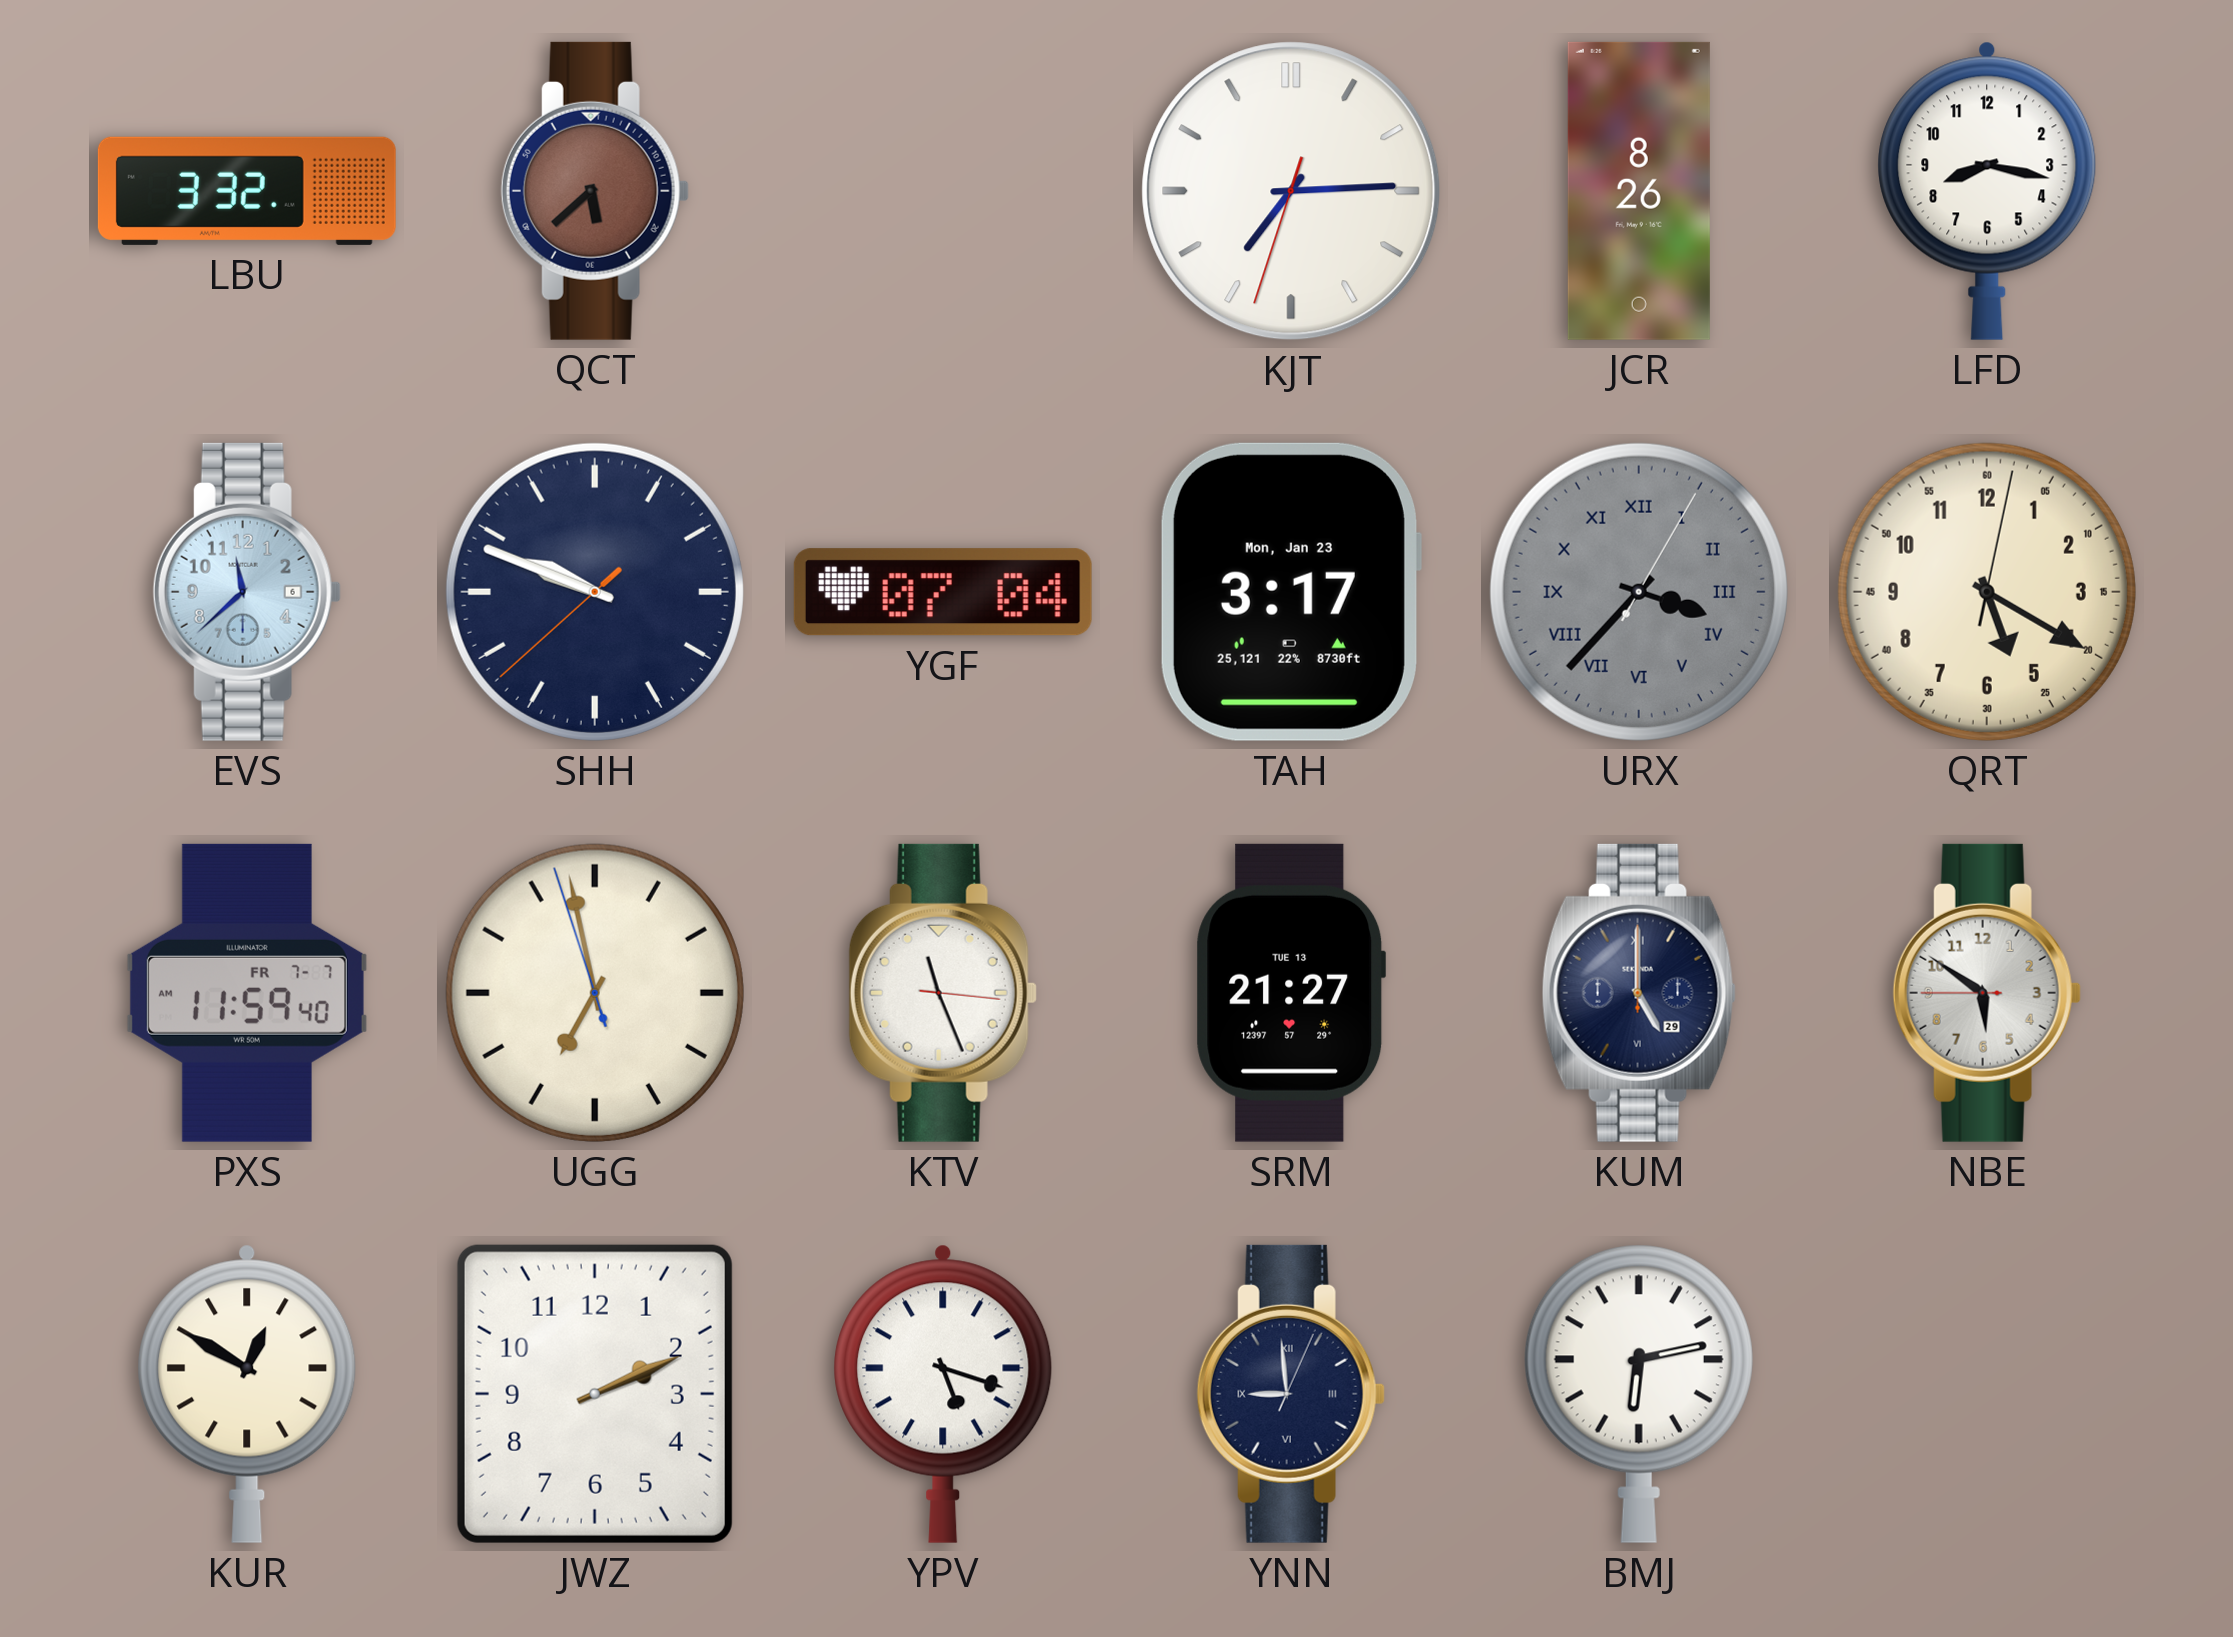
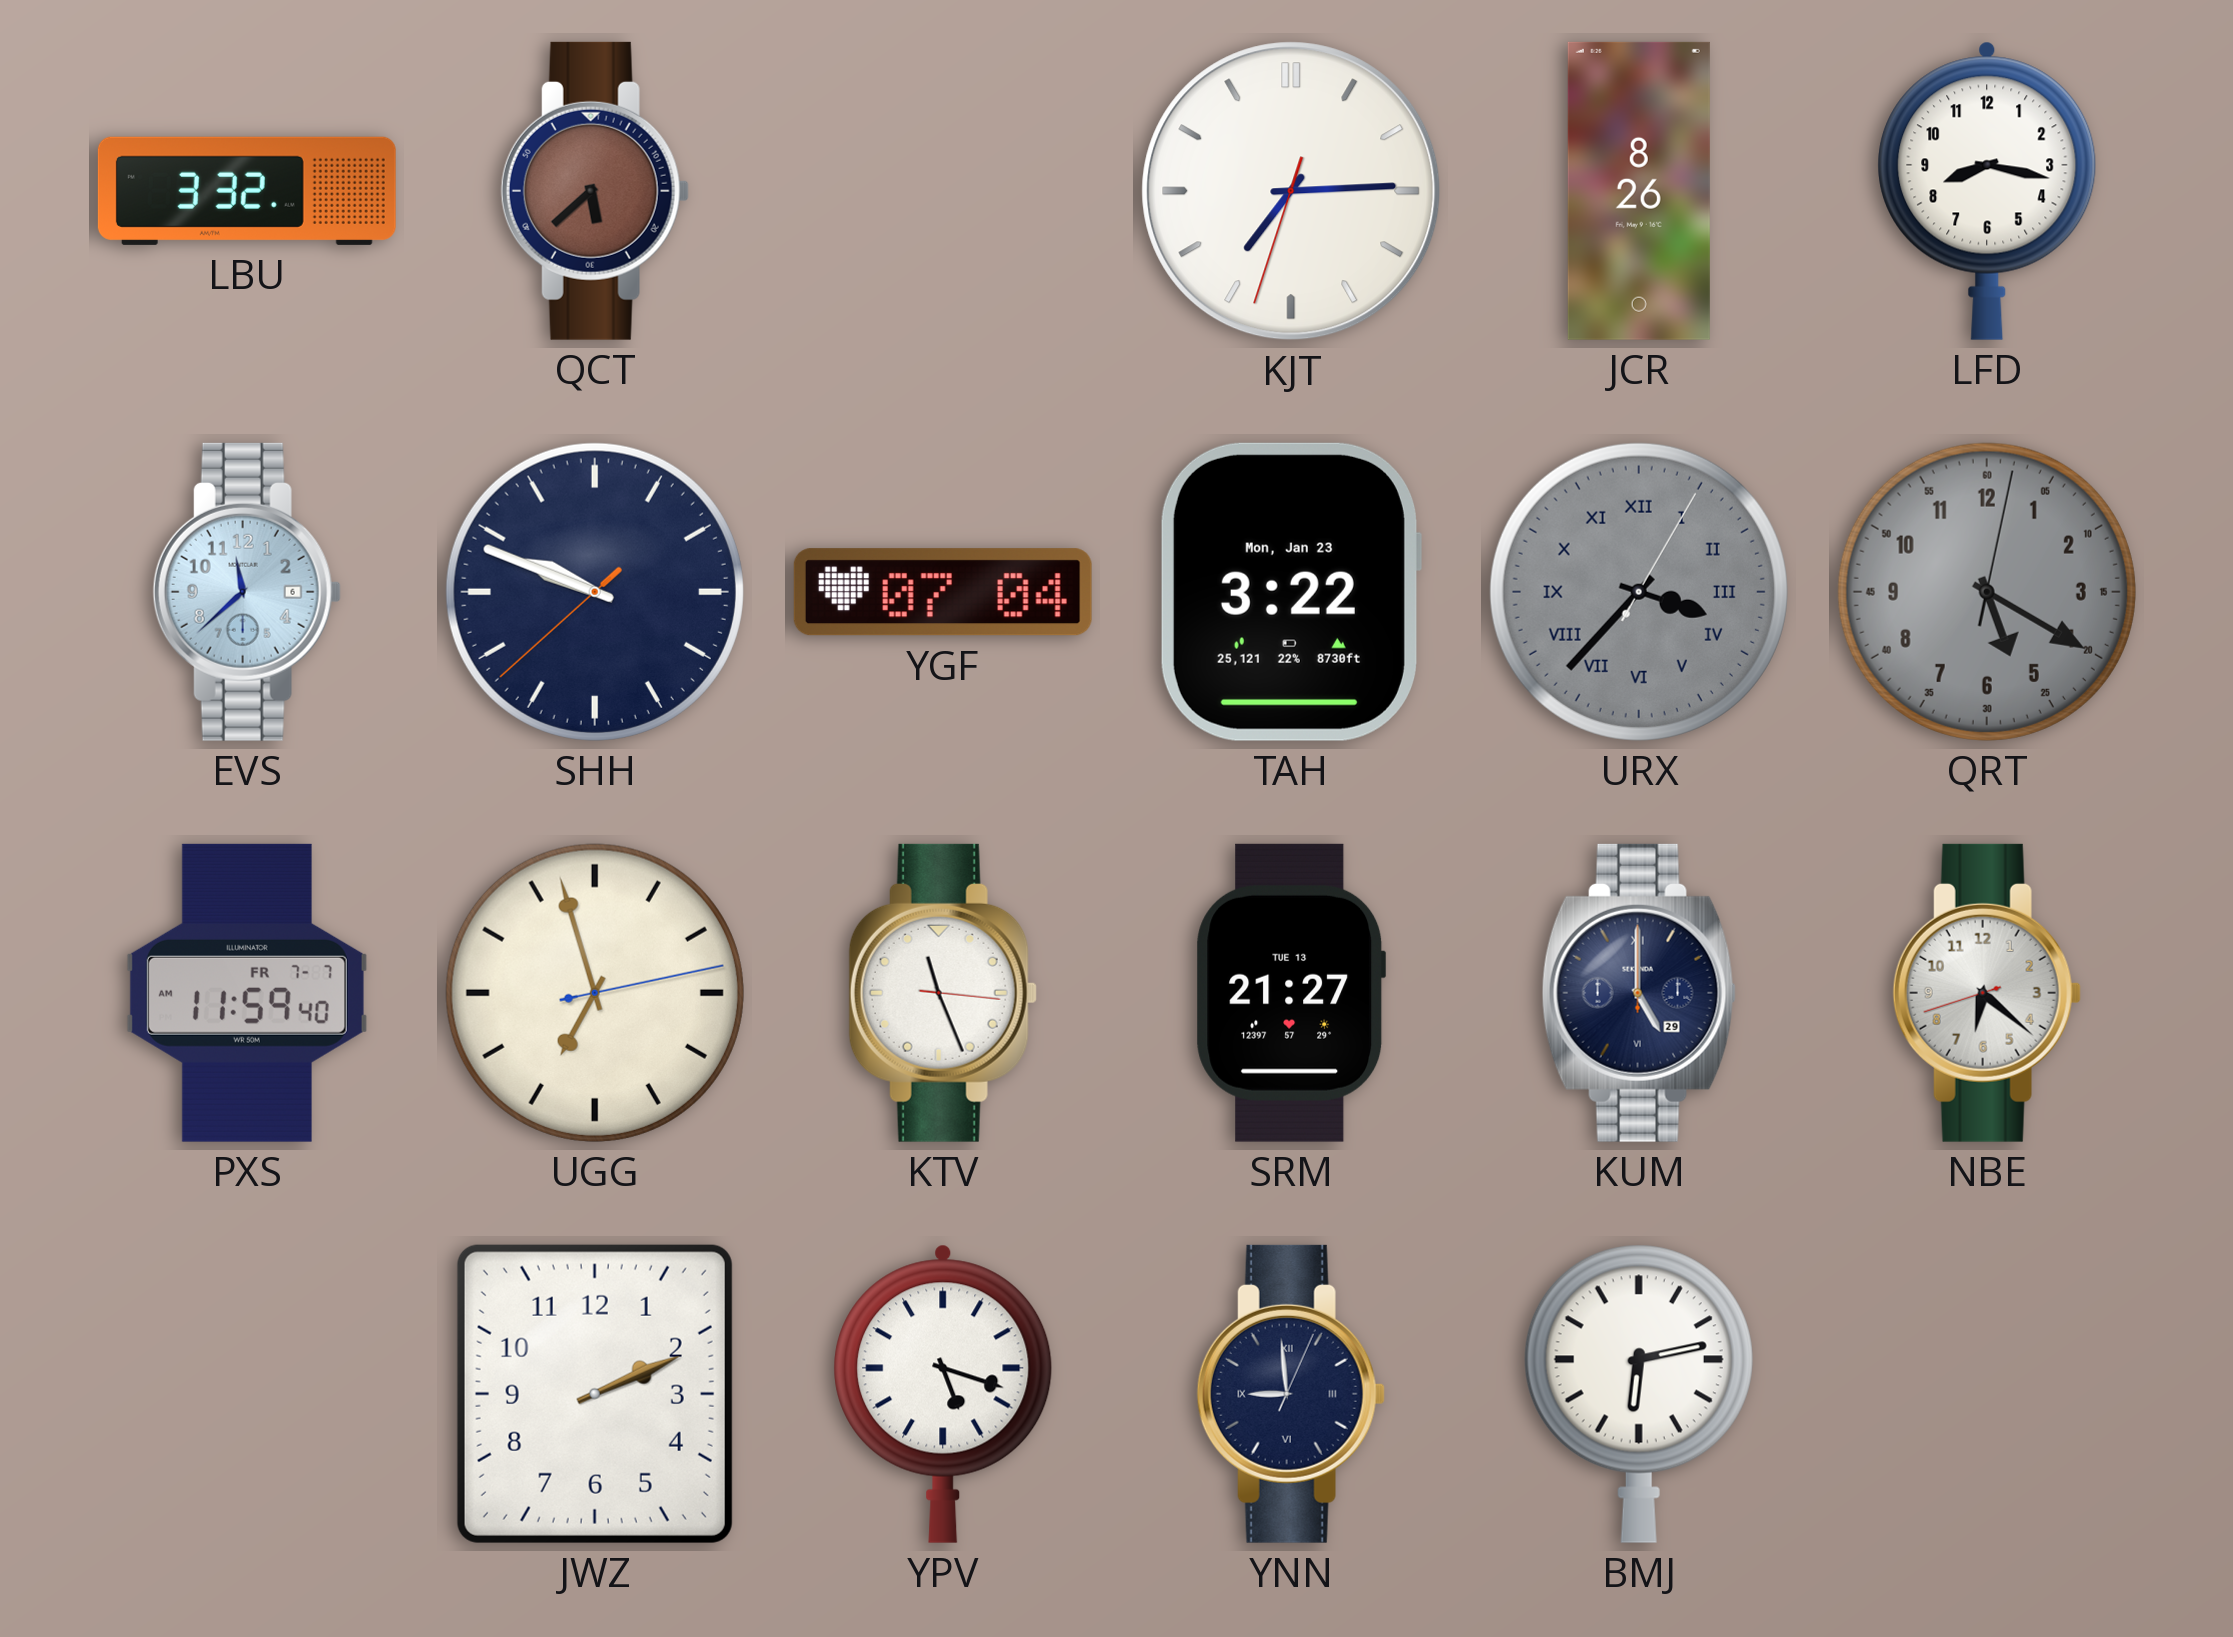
TAH: 3:17 -> 3:22
QRT dial: cream -> grey
UGG: 6:57:57 -> 6:57:13
NBE: 5:50 -> 6:21
KUR: 12:50 -> none
